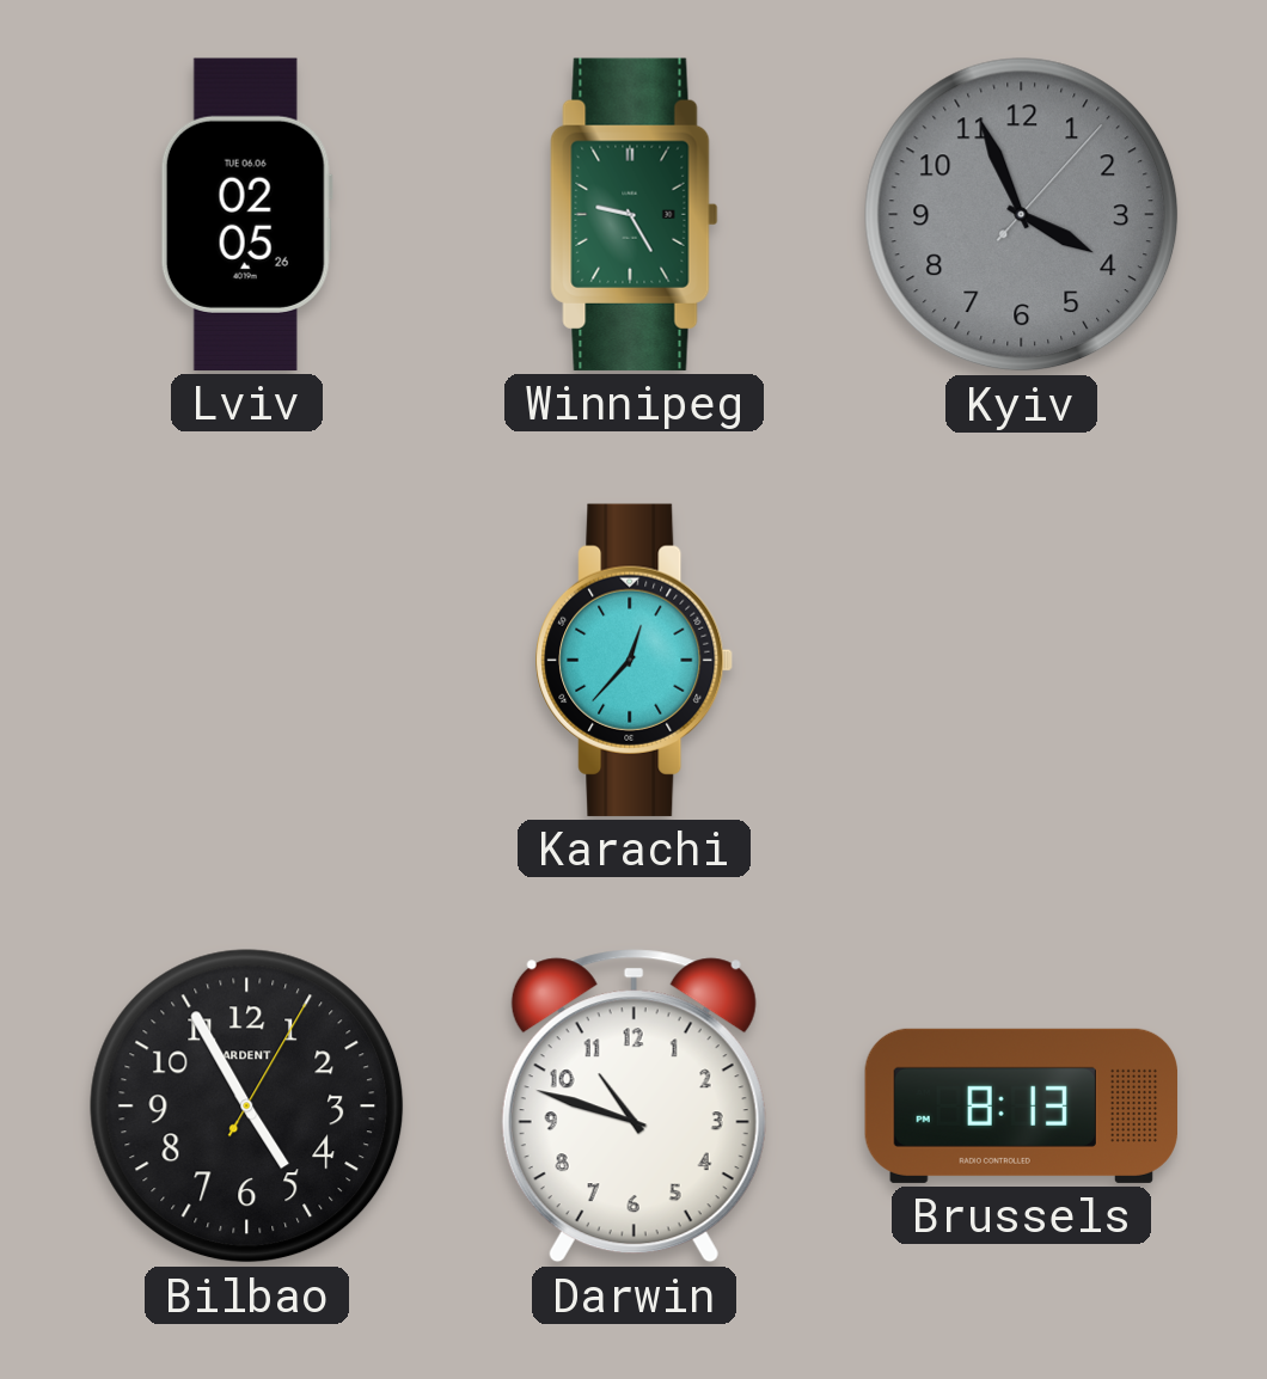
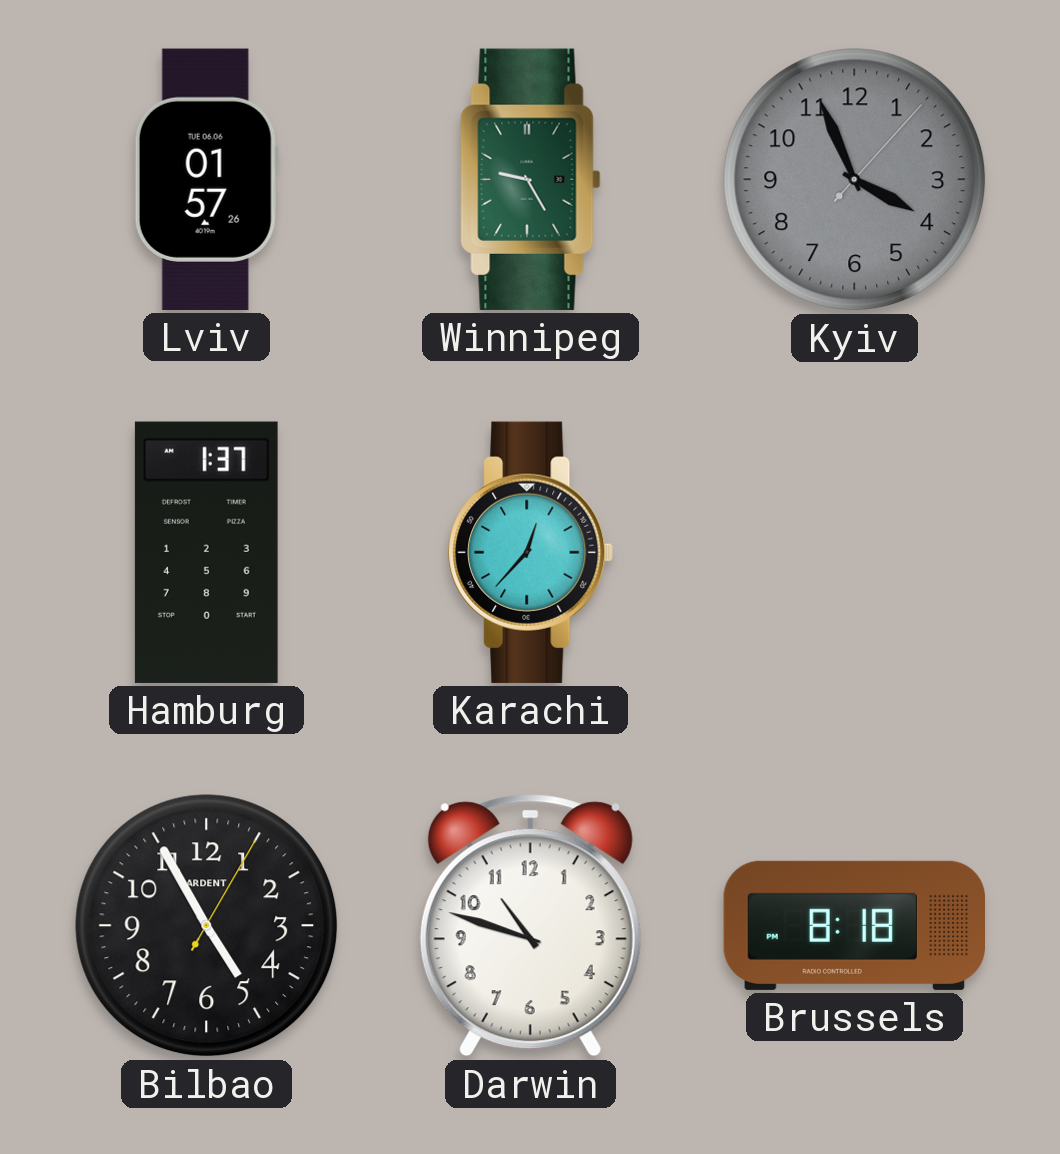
Lviv: 02:05 -> 01:57
Hamburg: none -> 1:37
Brussels: 8:13 -> 8:18
